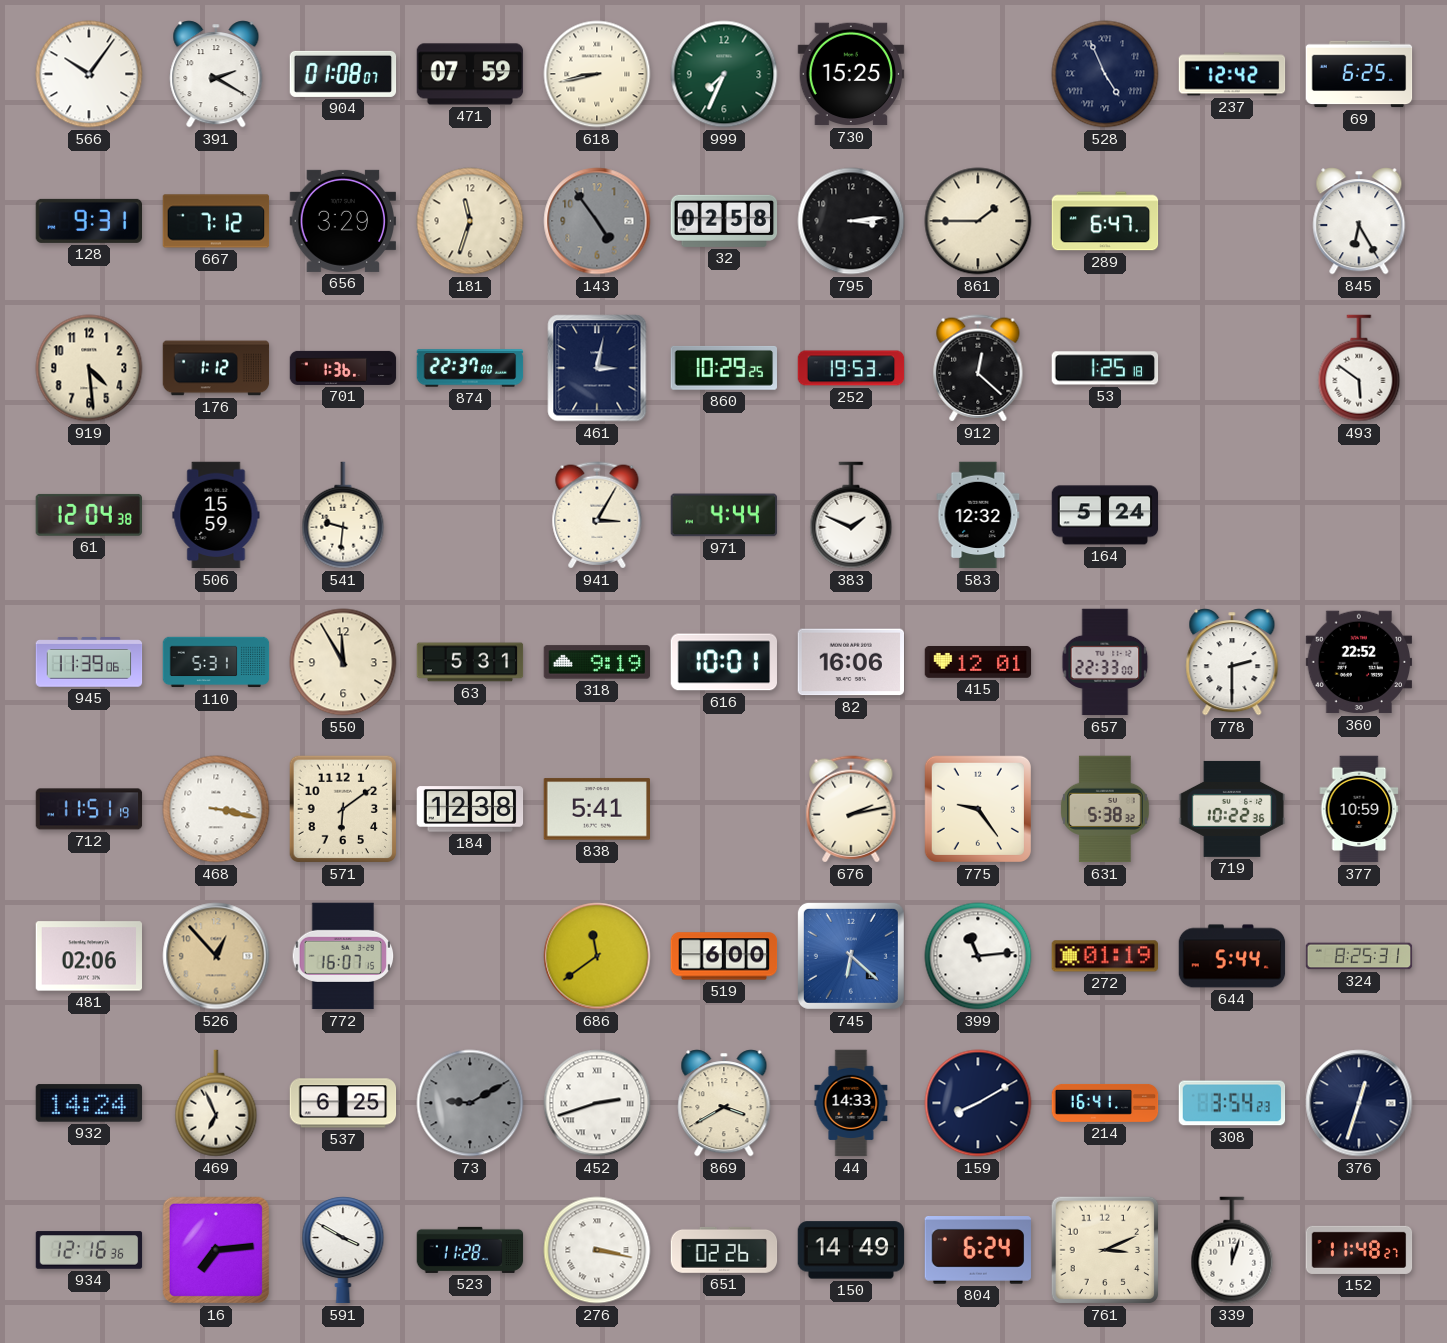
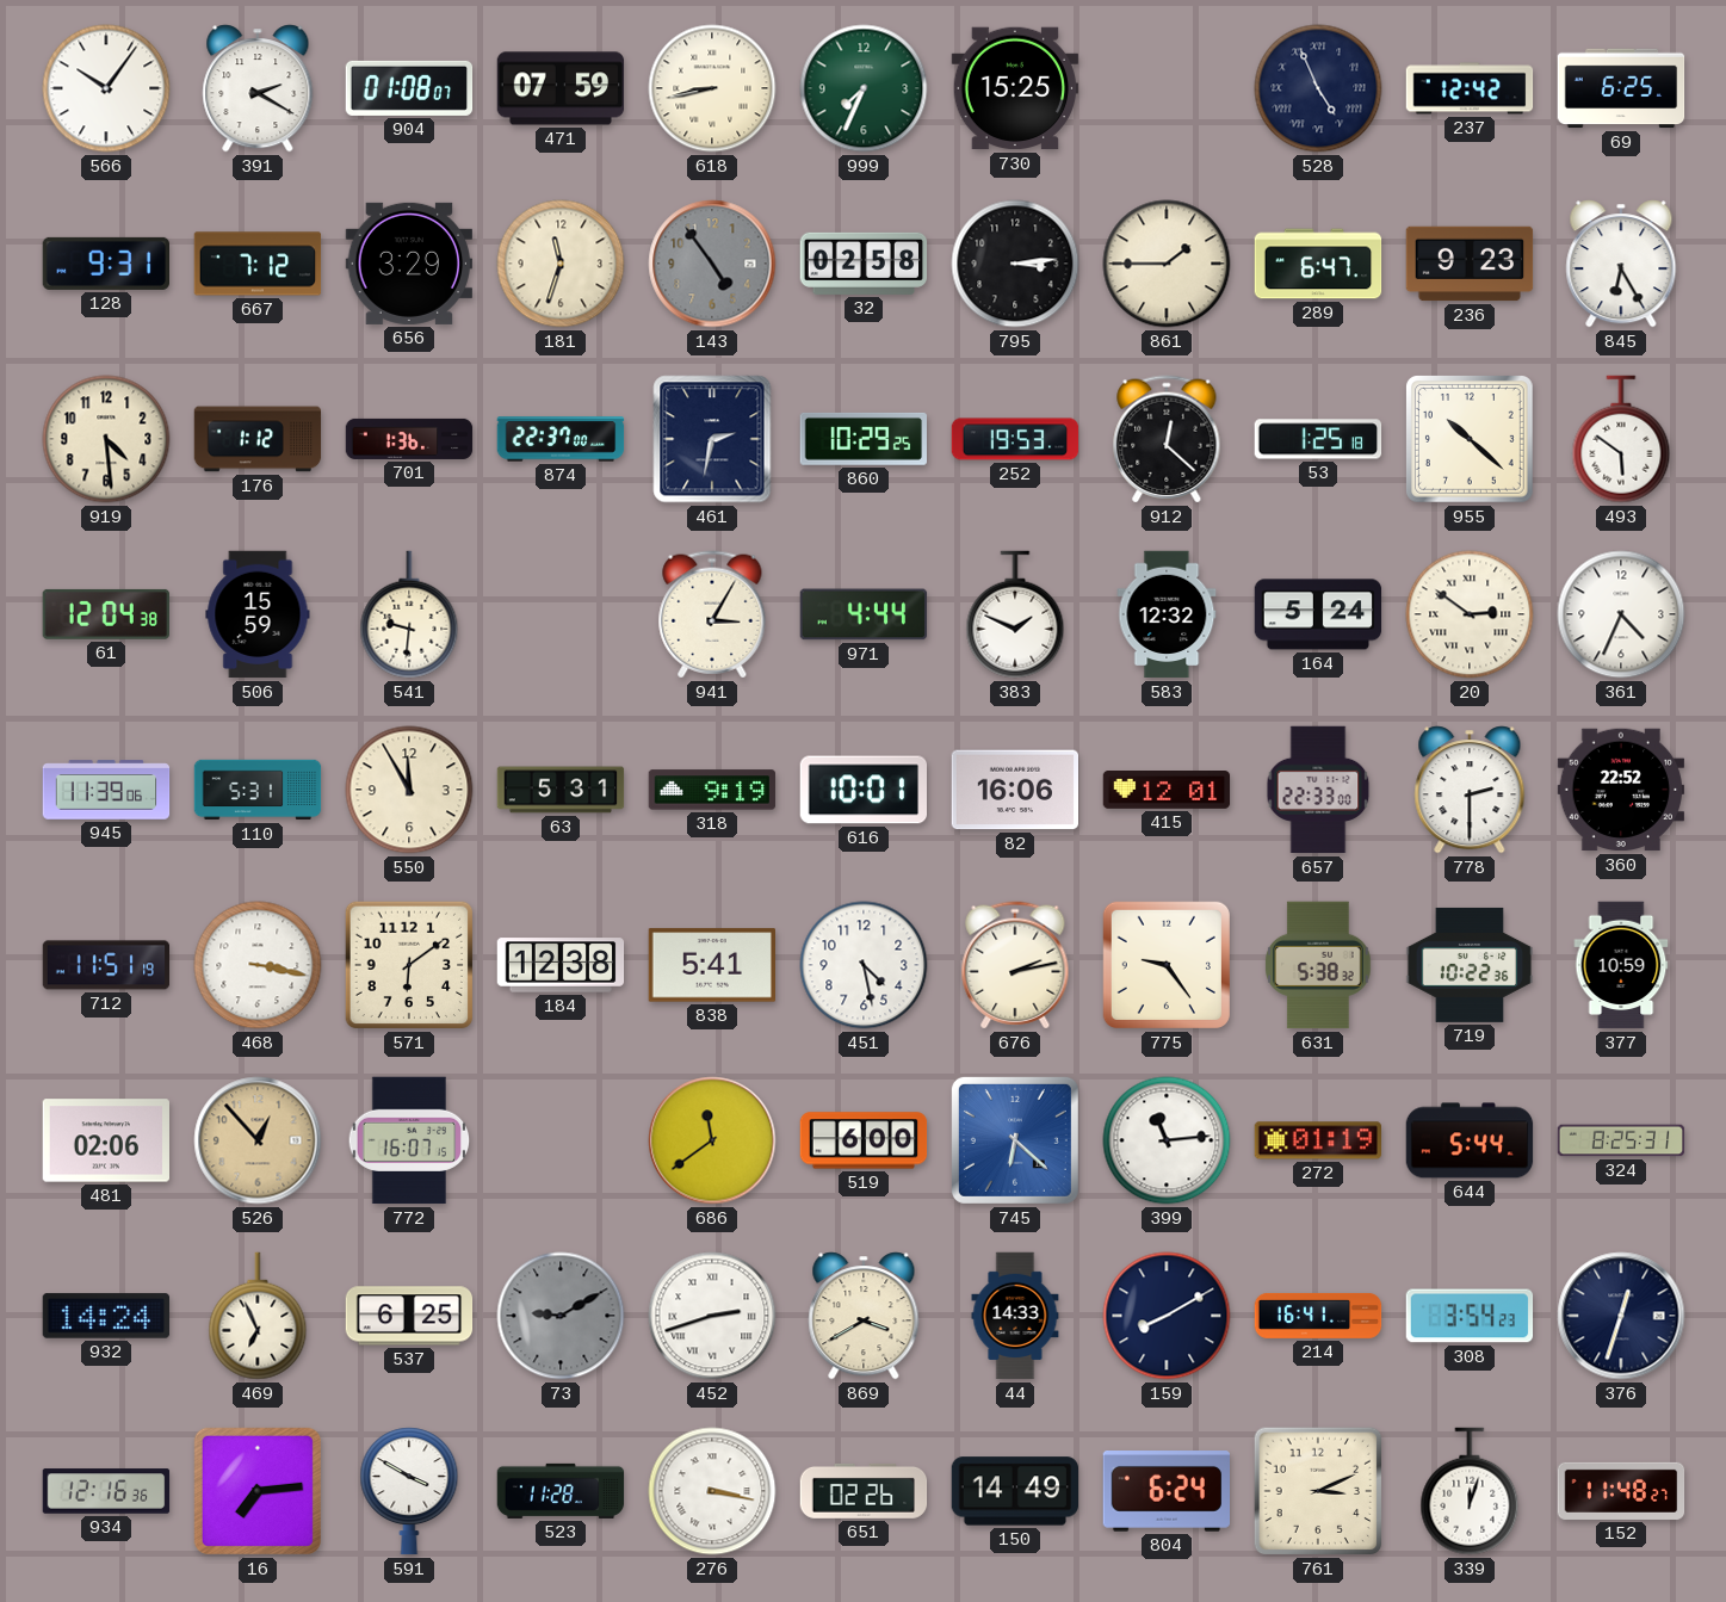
236: none -> 9:23
461: 3:02 -> 2:32
955: none -> 10:22
20: none -> 2:51
361: none -> 4:34
451: none -> 4:28
